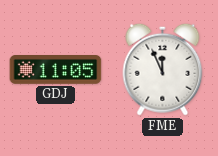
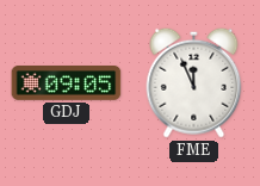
GDJ: 11:05 -> 09:05
